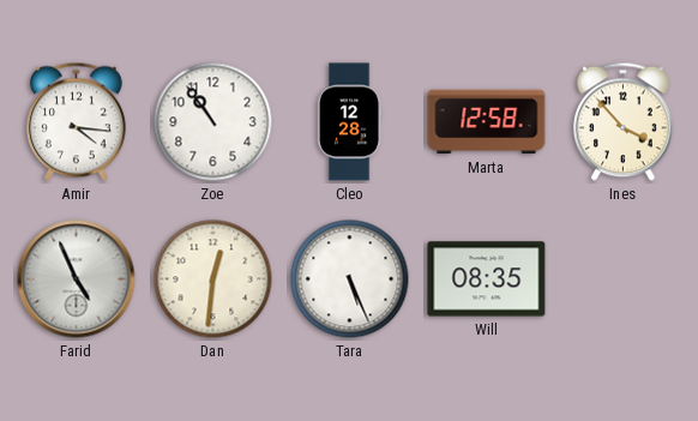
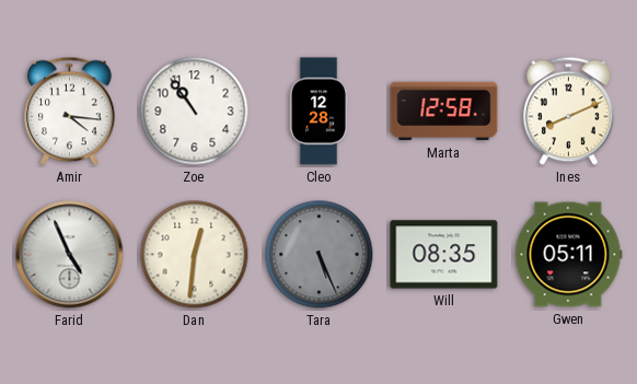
Ines: 3:53 -> 8:11
Tara dial: white -> grey
Gwen: none -> 05:11
